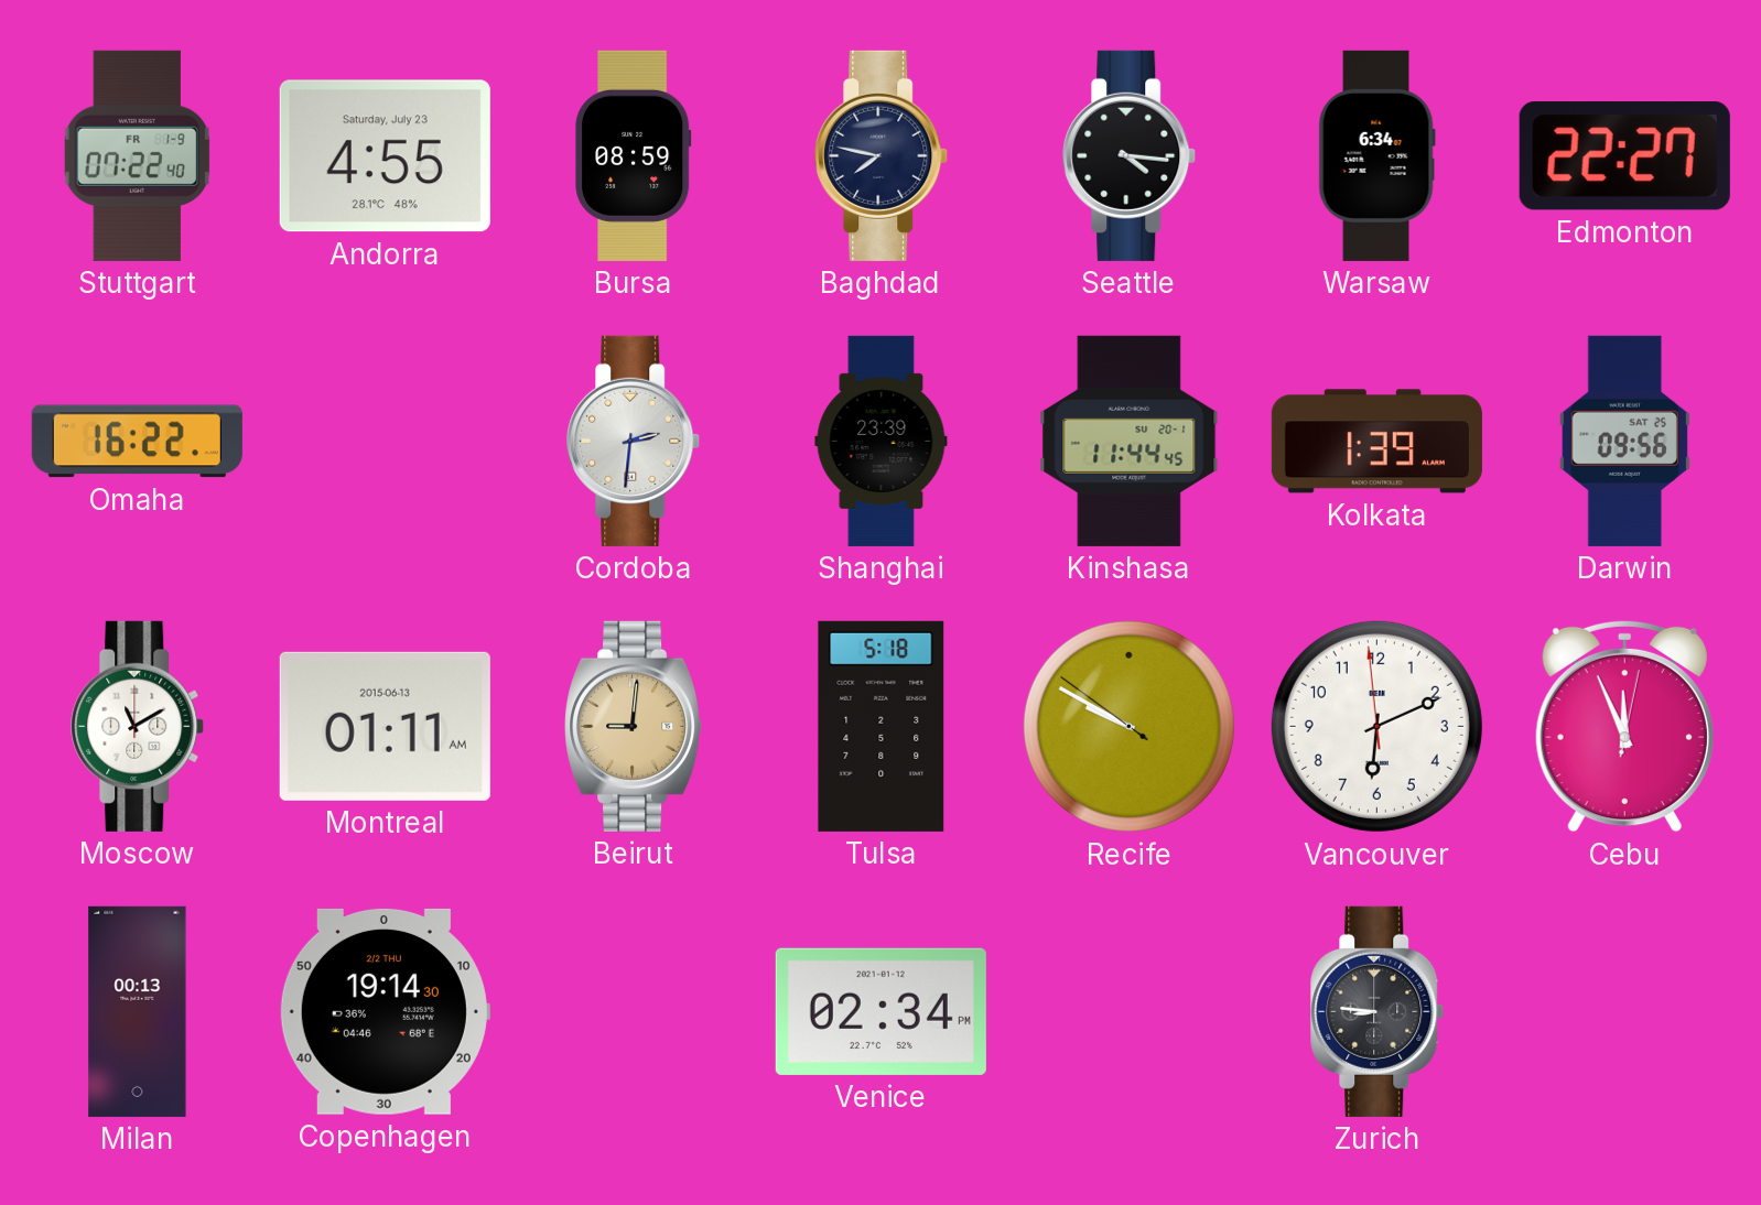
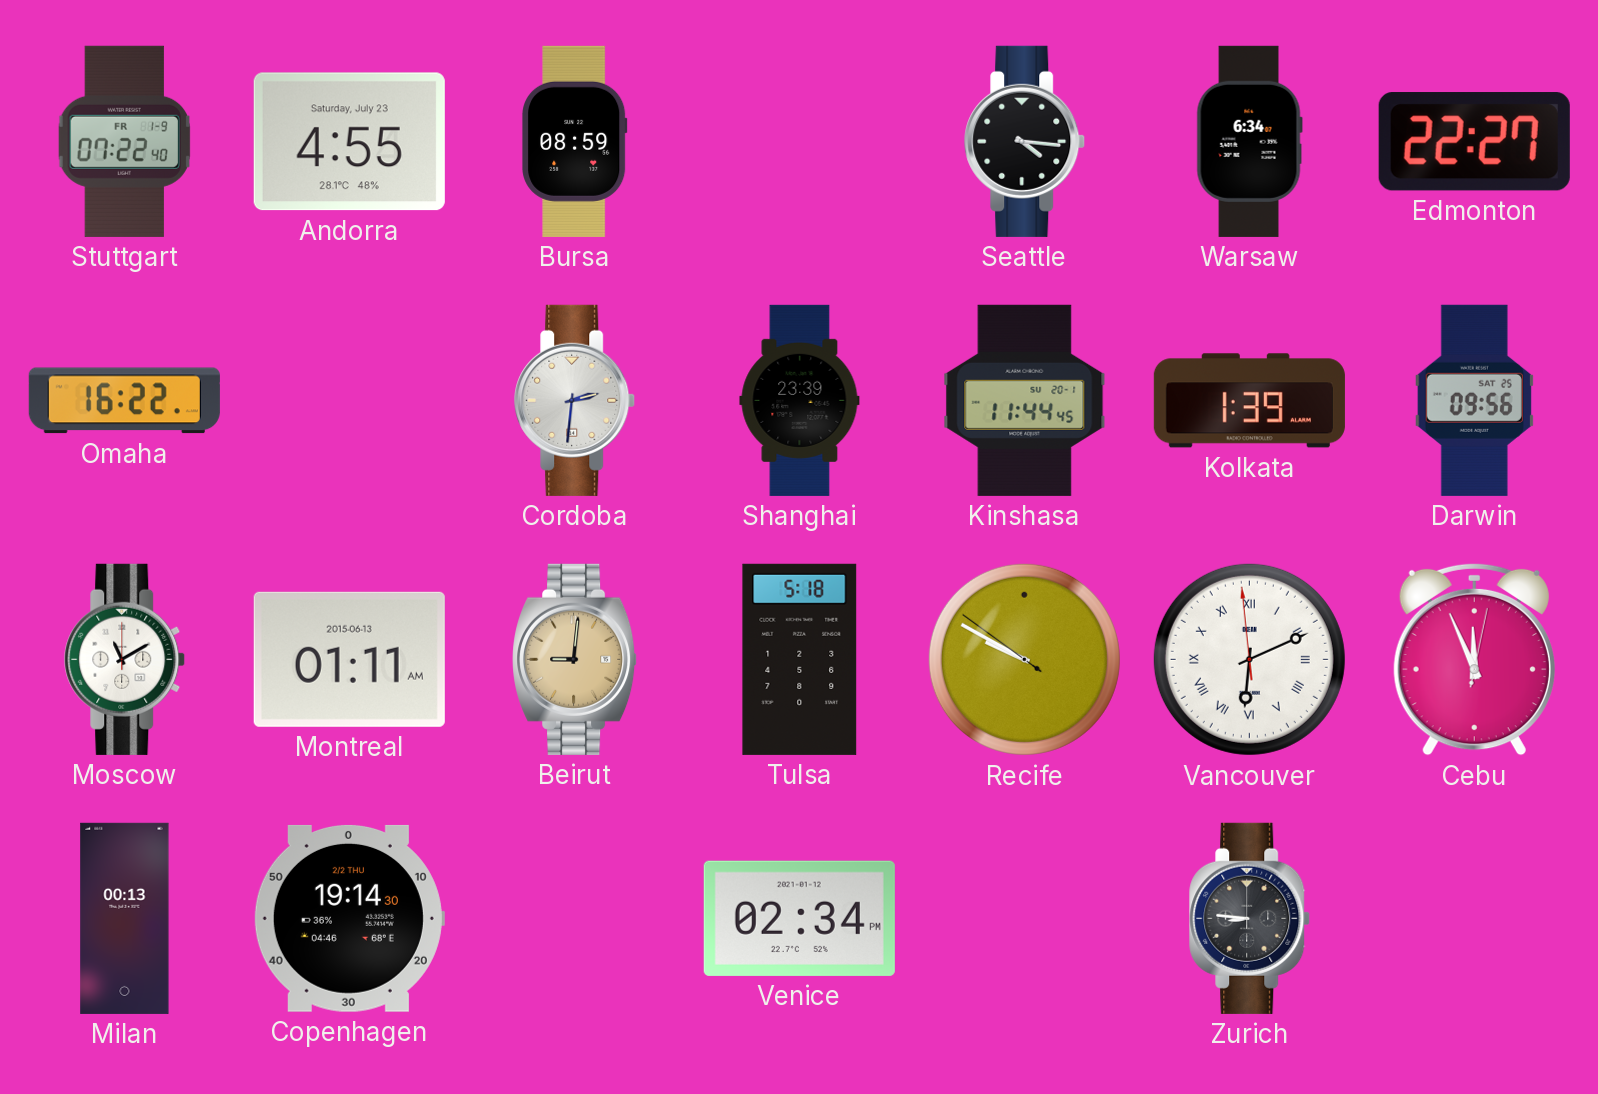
Baghdad: 7:47 -> none
Vancouver numerals: Arabic -> Roman
